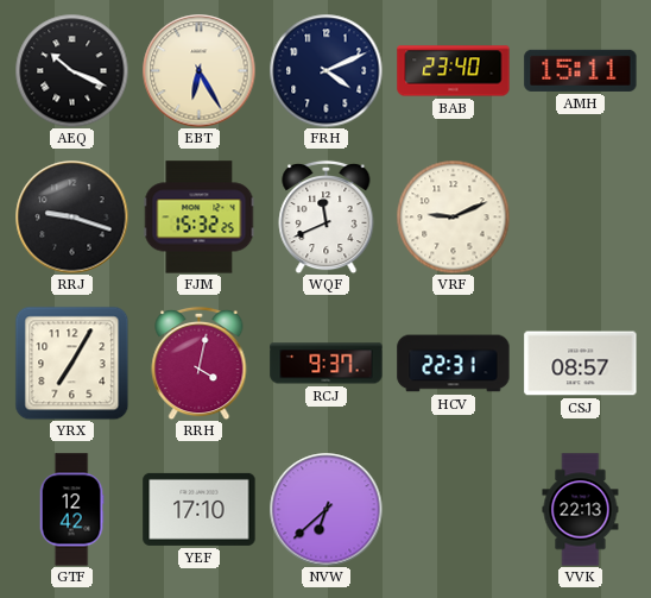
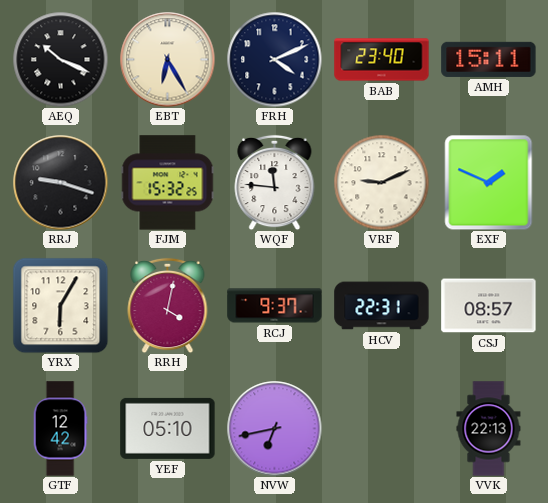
WQF: 11:41 -> 11:46
EXF: none -> 1:49
YRX: 7:05 -> 6:05
YEF: 17:10 -> 05:10
NVW: 6:38 -> 6:43
